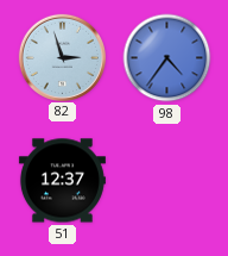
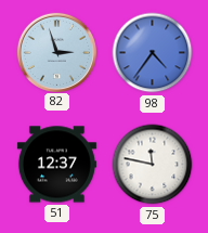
75: none -> 11:47
